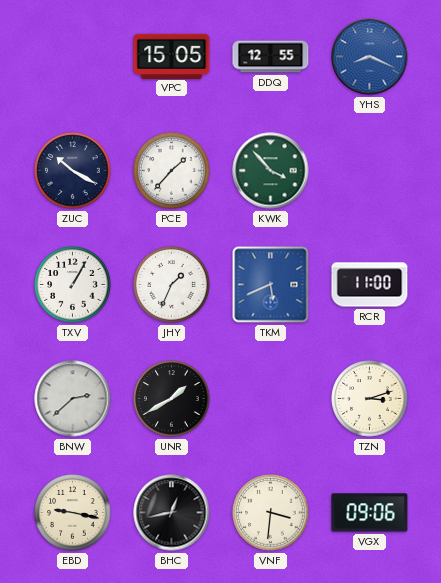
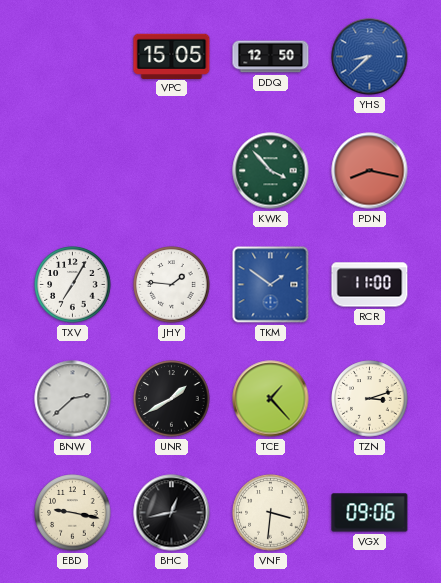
DDQ: 12:55 -> 12:50
YHS: 8:19 -> 8:38
ZUC: 10:20 -> none
PCE: 1:37 -> none
PDN: none -> 8:17
TXV: 1:05 -> 7:05
JHY: 1:34 -> 1:46
TKM: 5:41 -> 1:51
TCE: none -> 1:23
